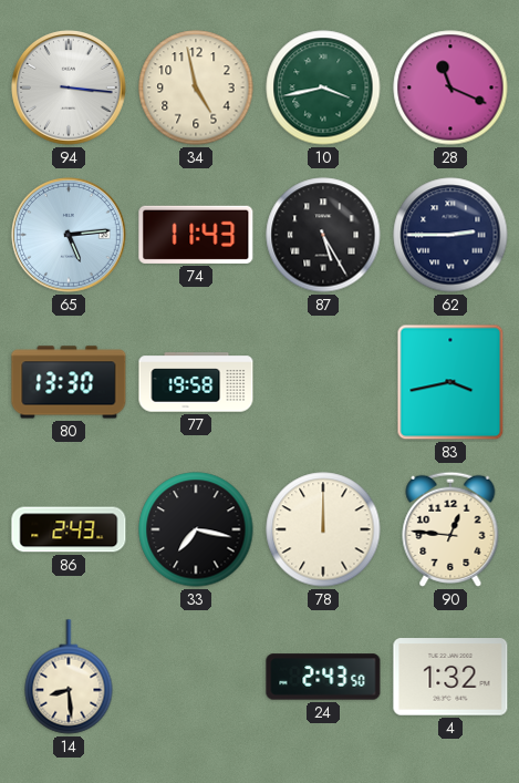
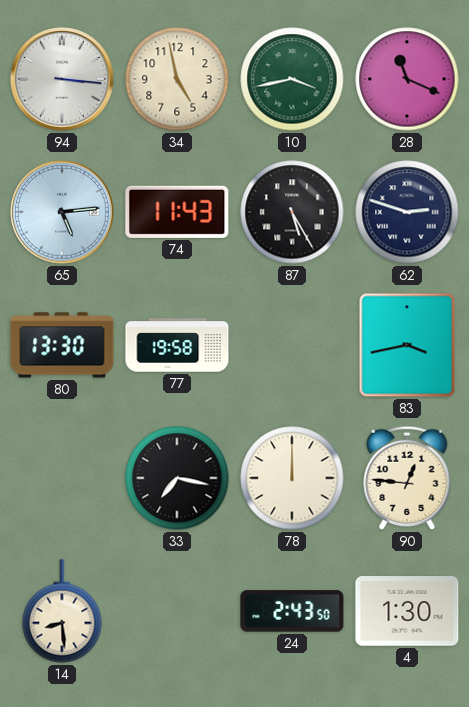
62: 2:45 -> 2:48
86: 2:43 -> none
4: 1:32 -> 1:30
